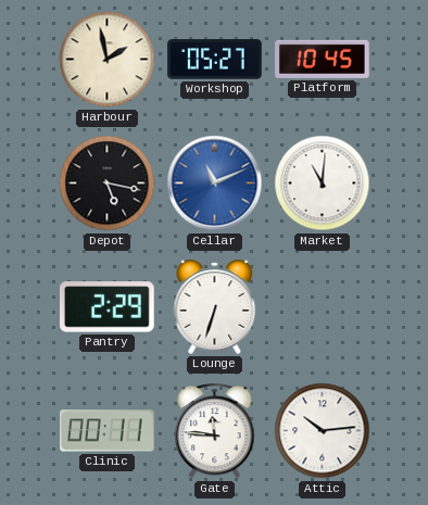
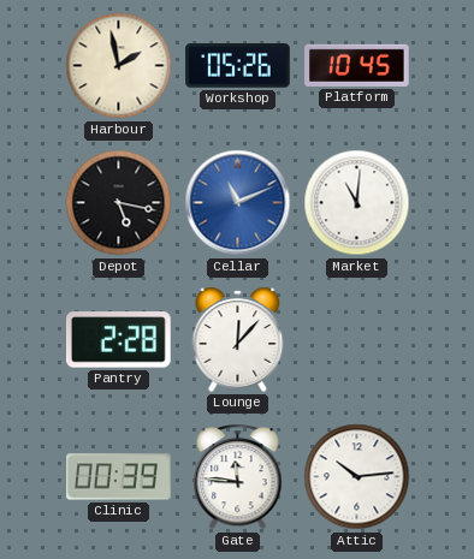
Workshop: 05:27 -> 05:26
Pantry: 2:29 -> 2:28
Lounge: 6:33 -> 12:07
Clinic: 00:11 -> 00:39
